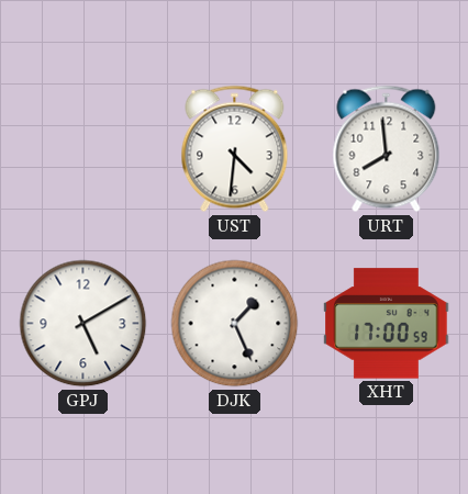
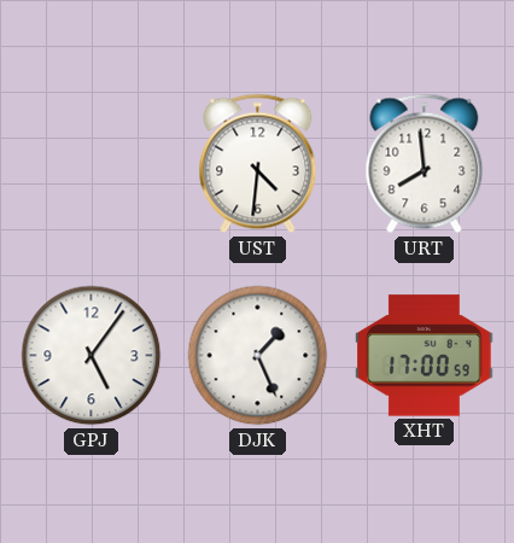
GPJ: 5:10 -> 5:06
